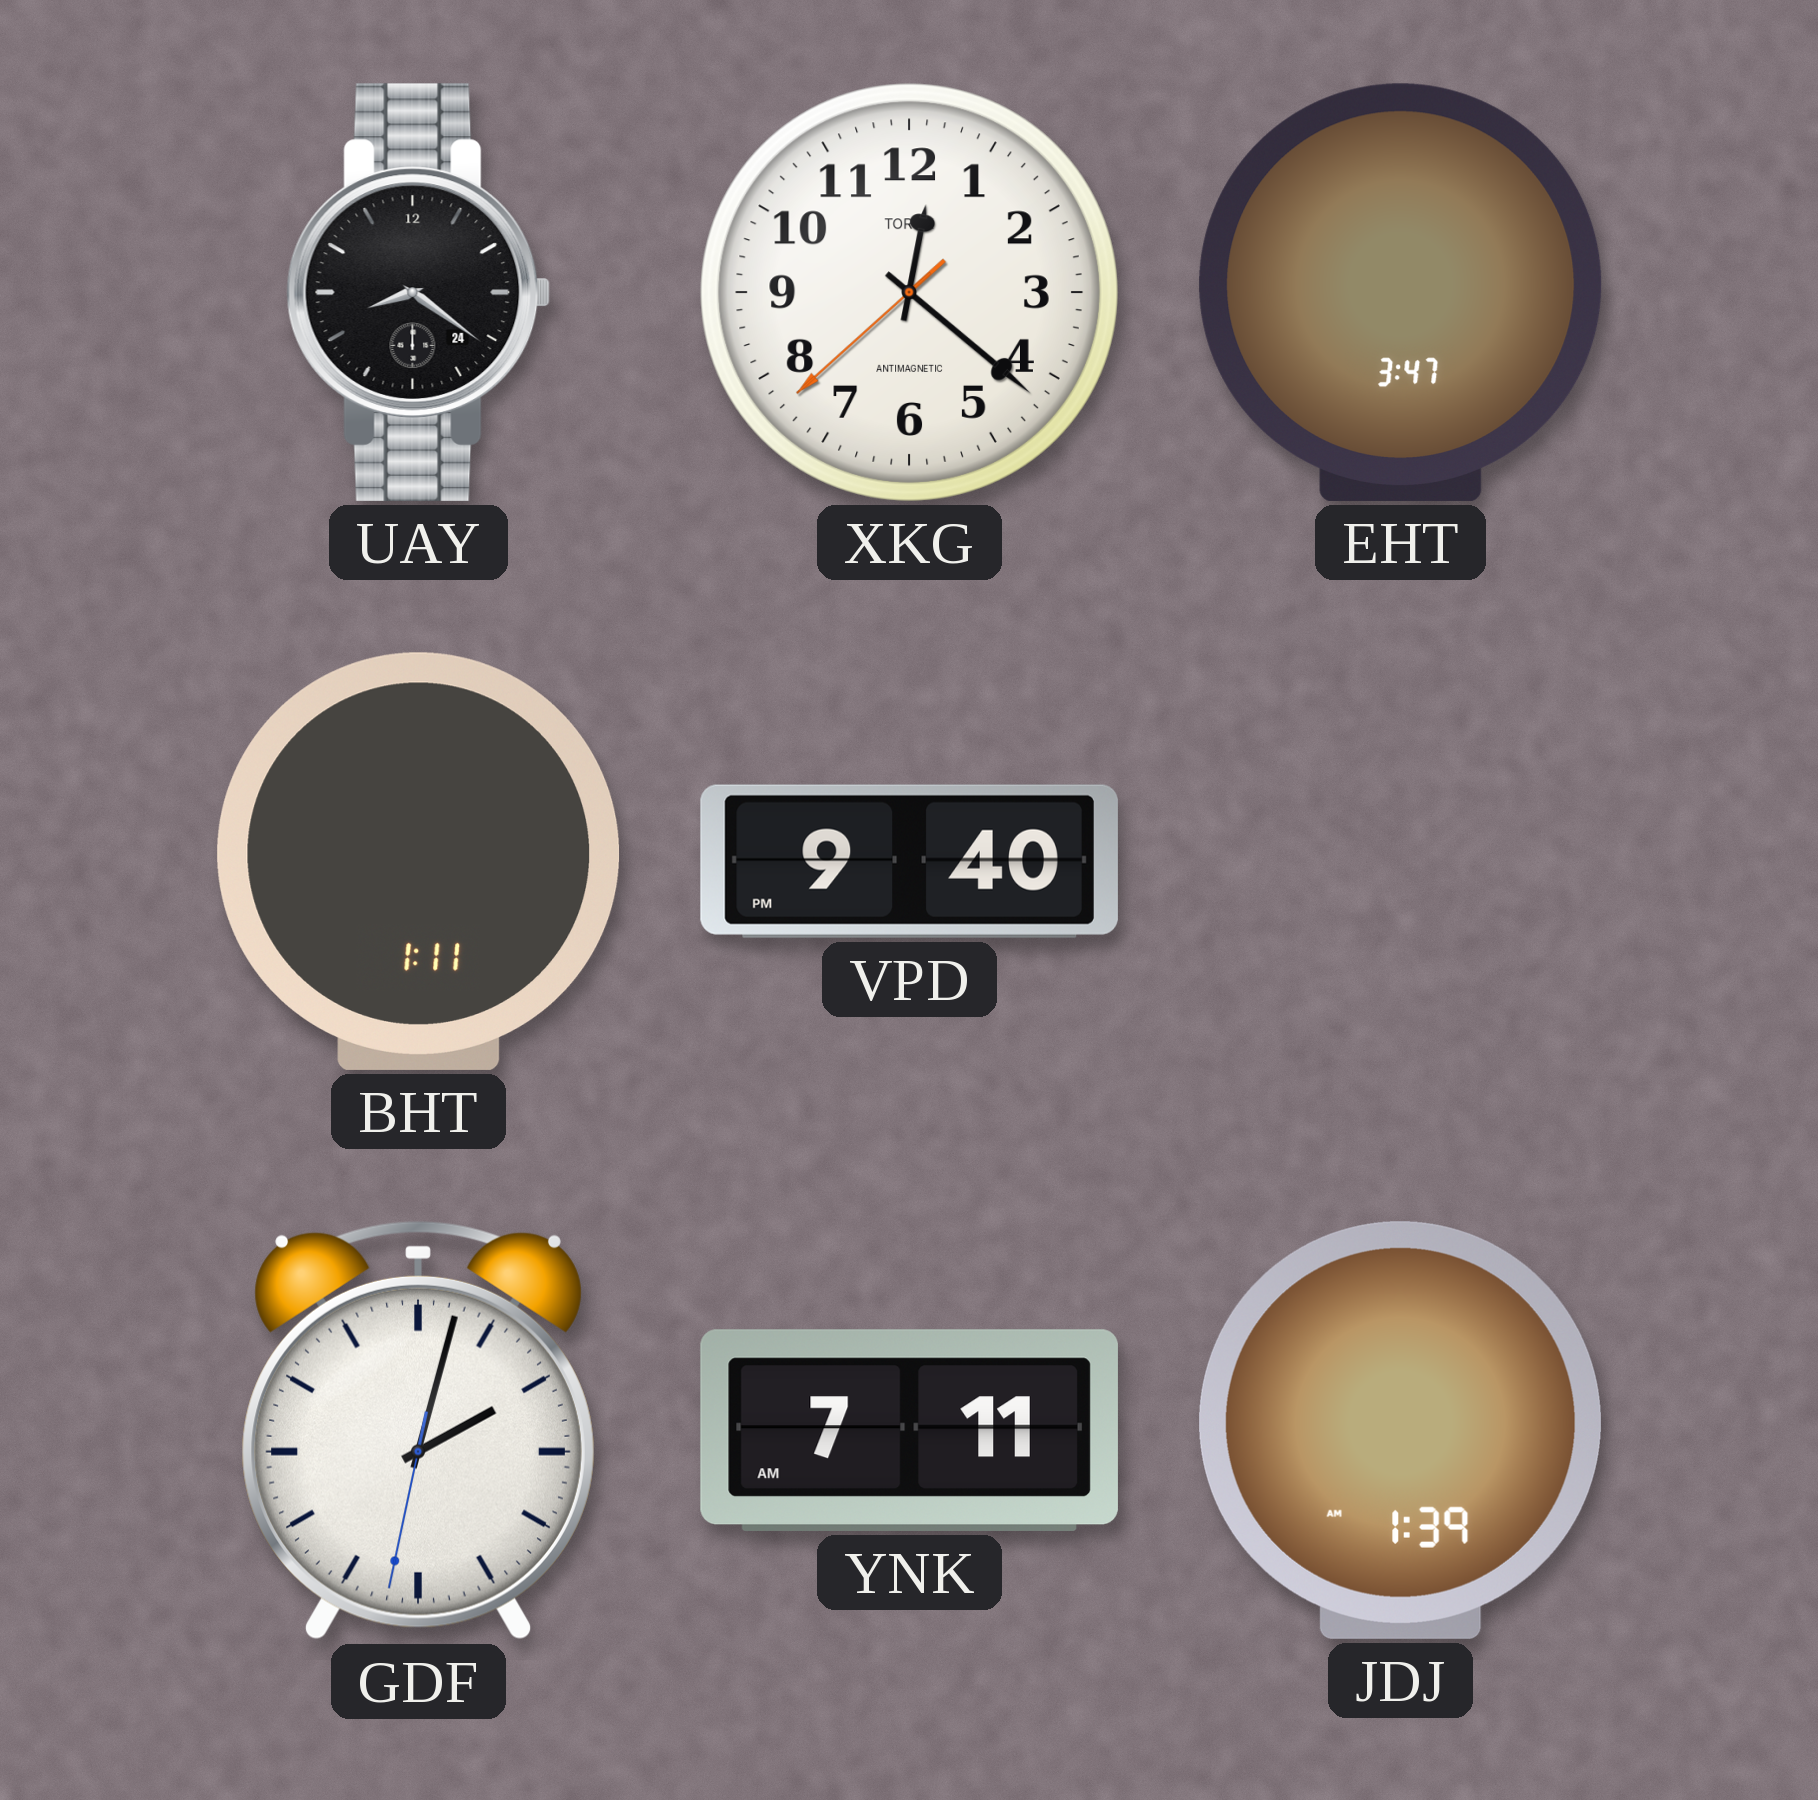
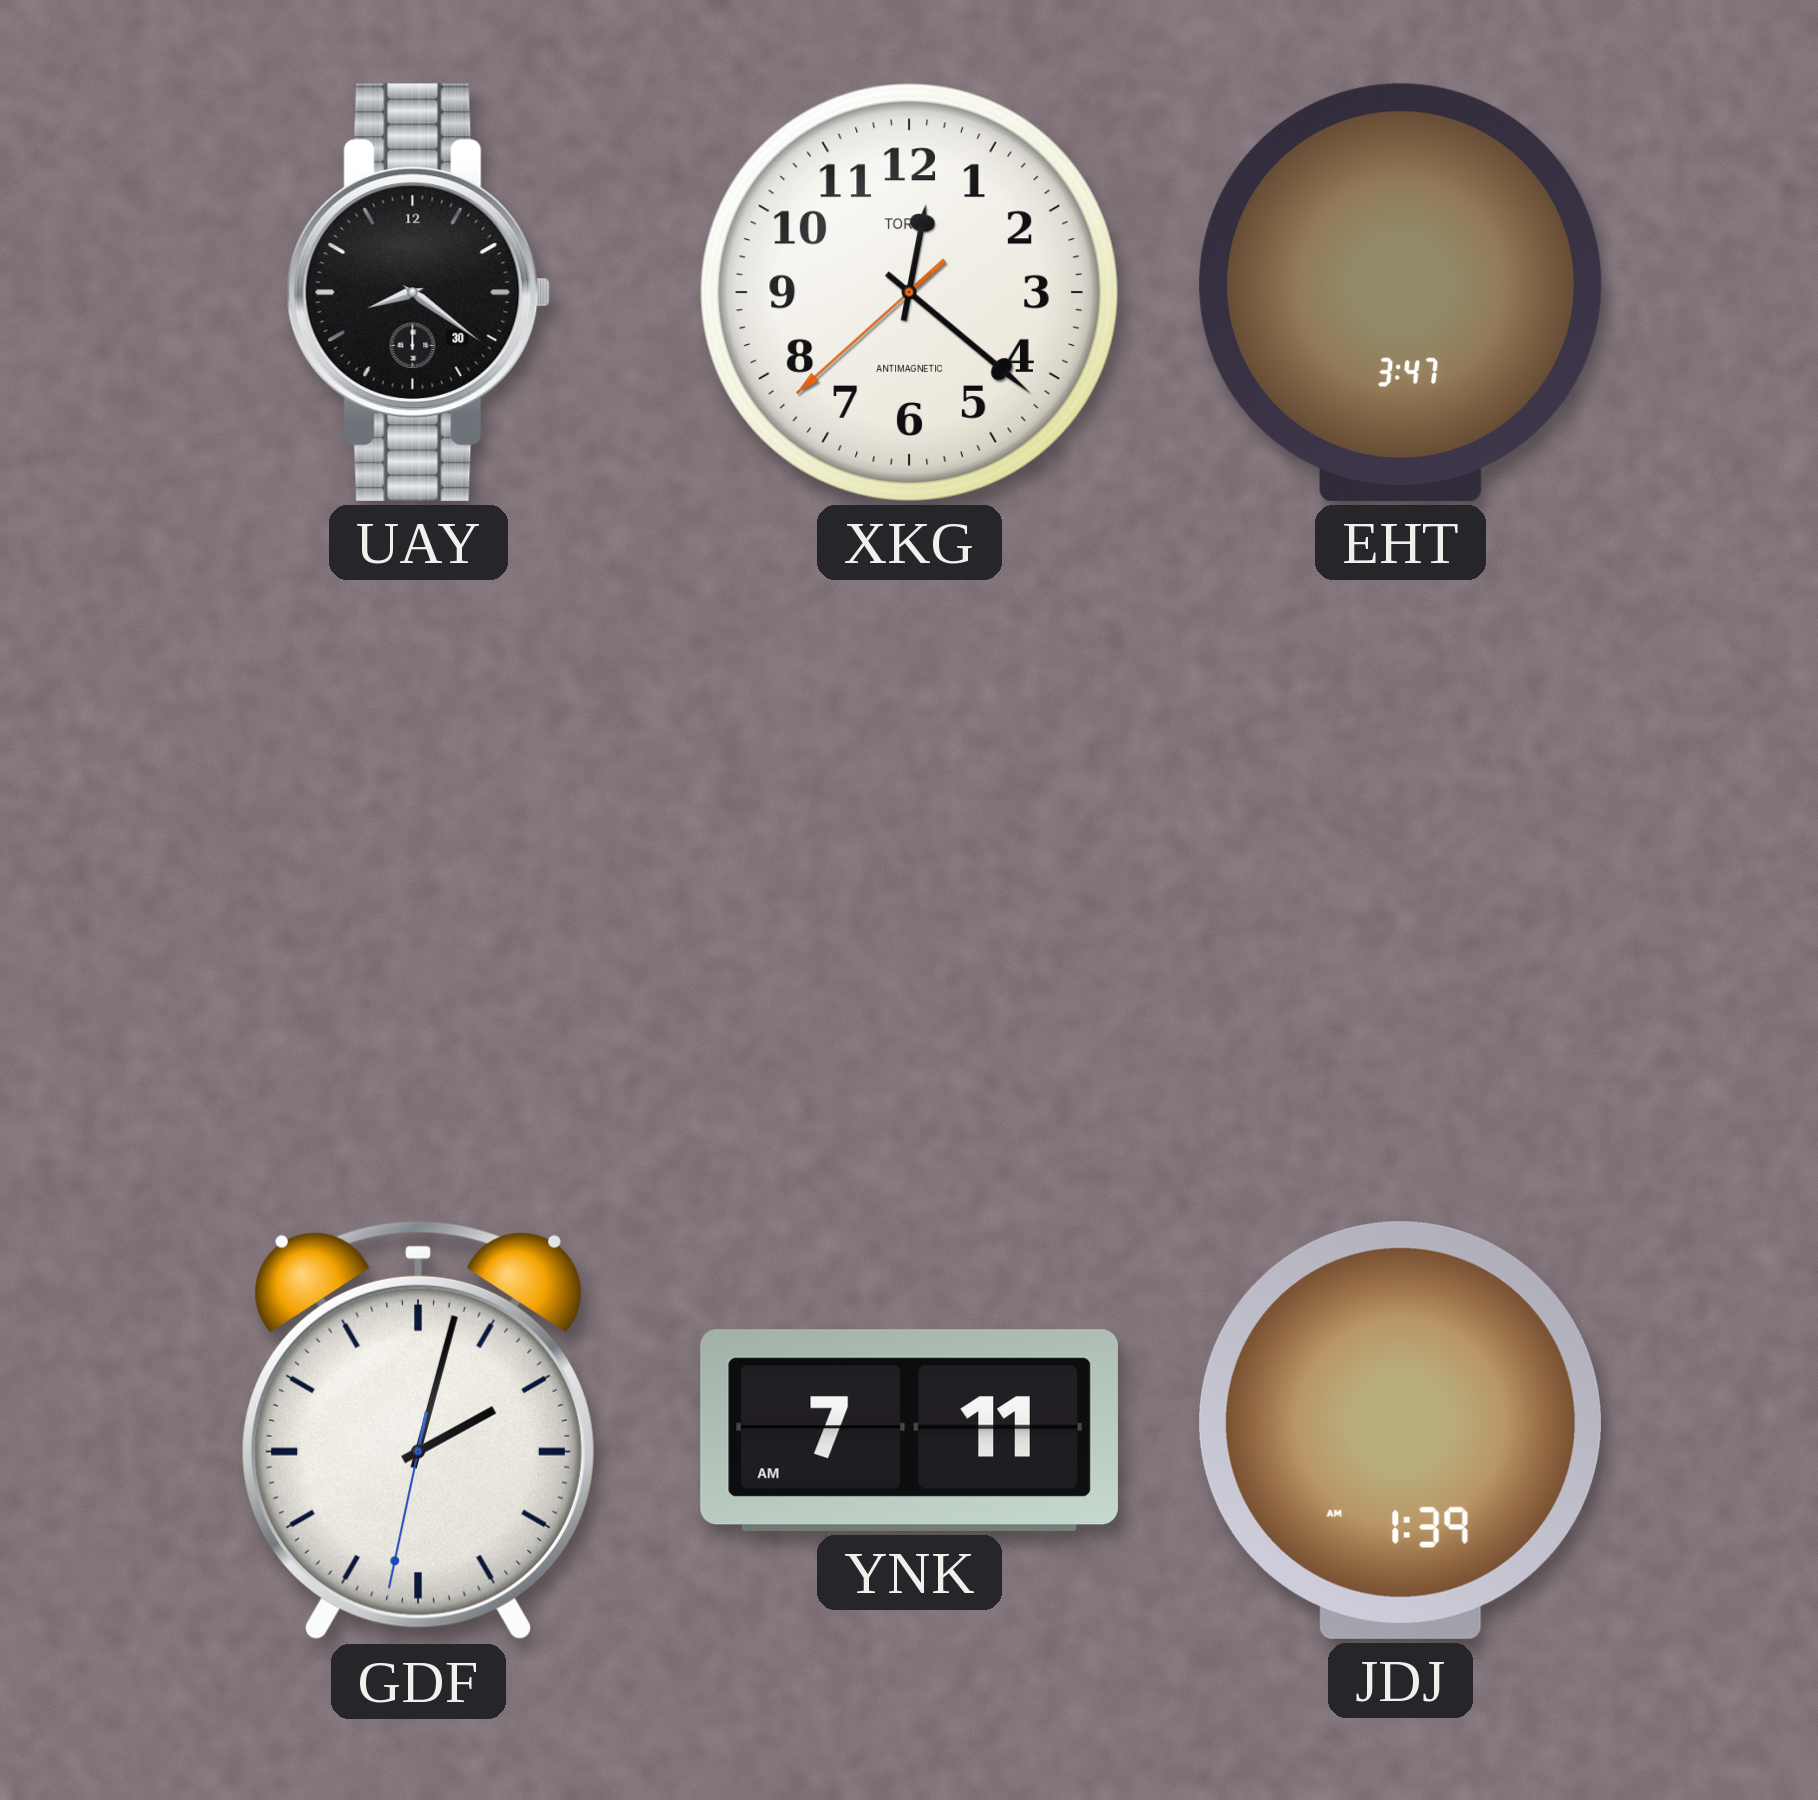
UAY date: 24 -> 30
BHT: 1:11 -> none
VPD: 9:40 -> none
